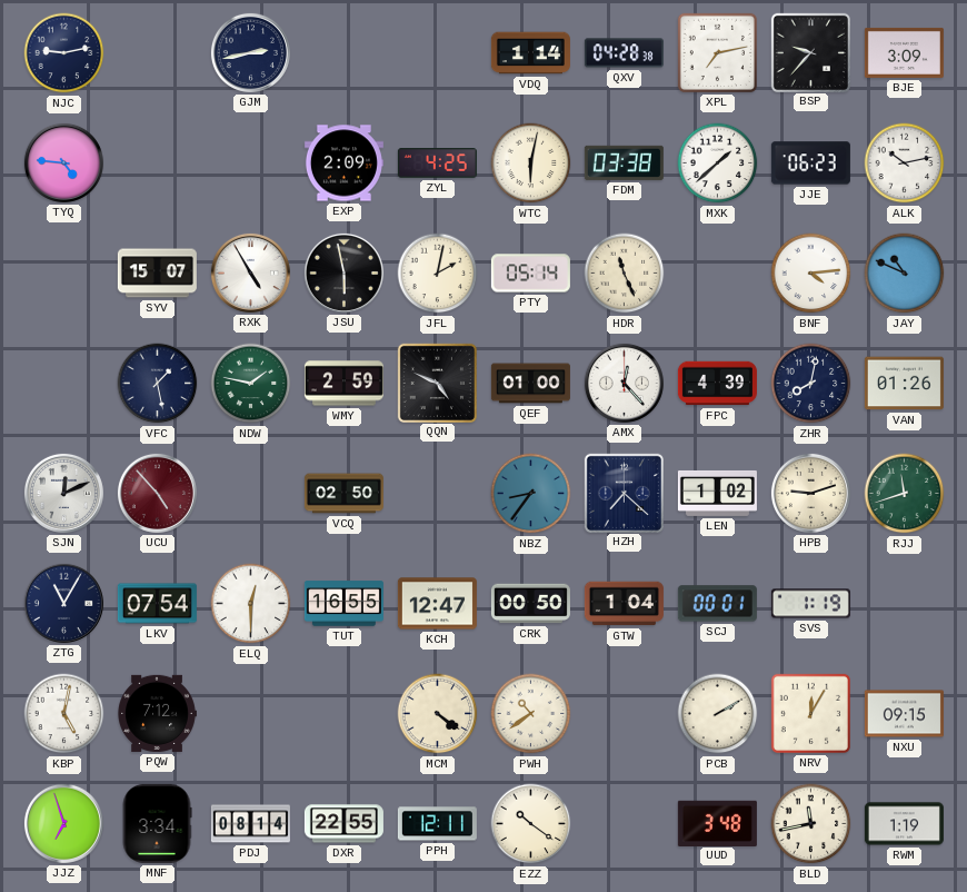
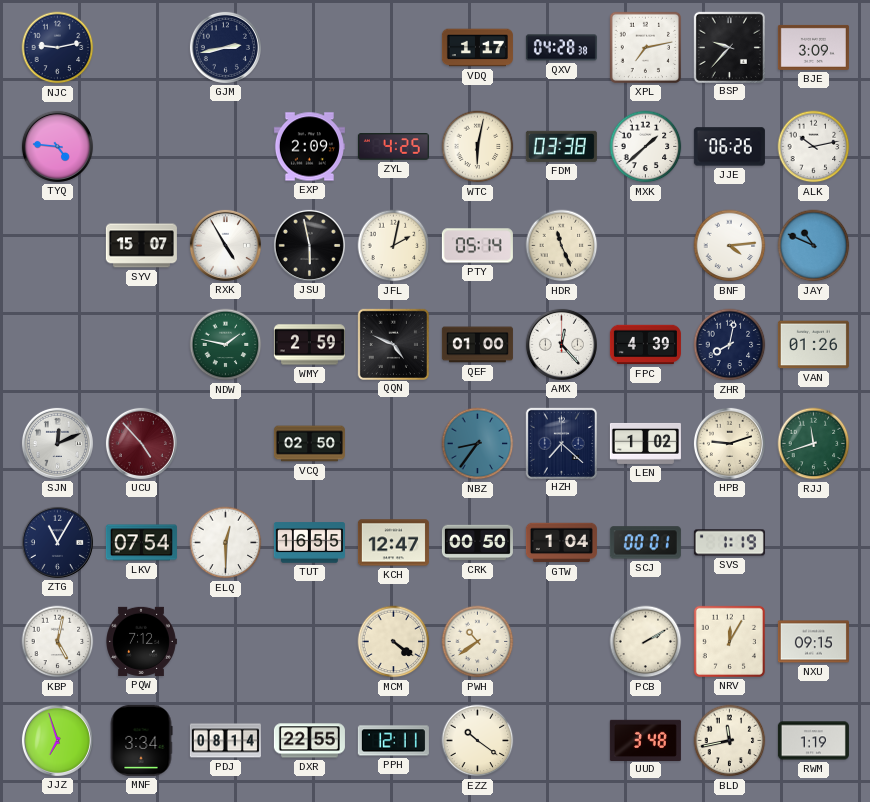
VDQ: 1:14 -> 1:17
JJE: 06:23 -> 06:26
VFC: 1:28 -> none
